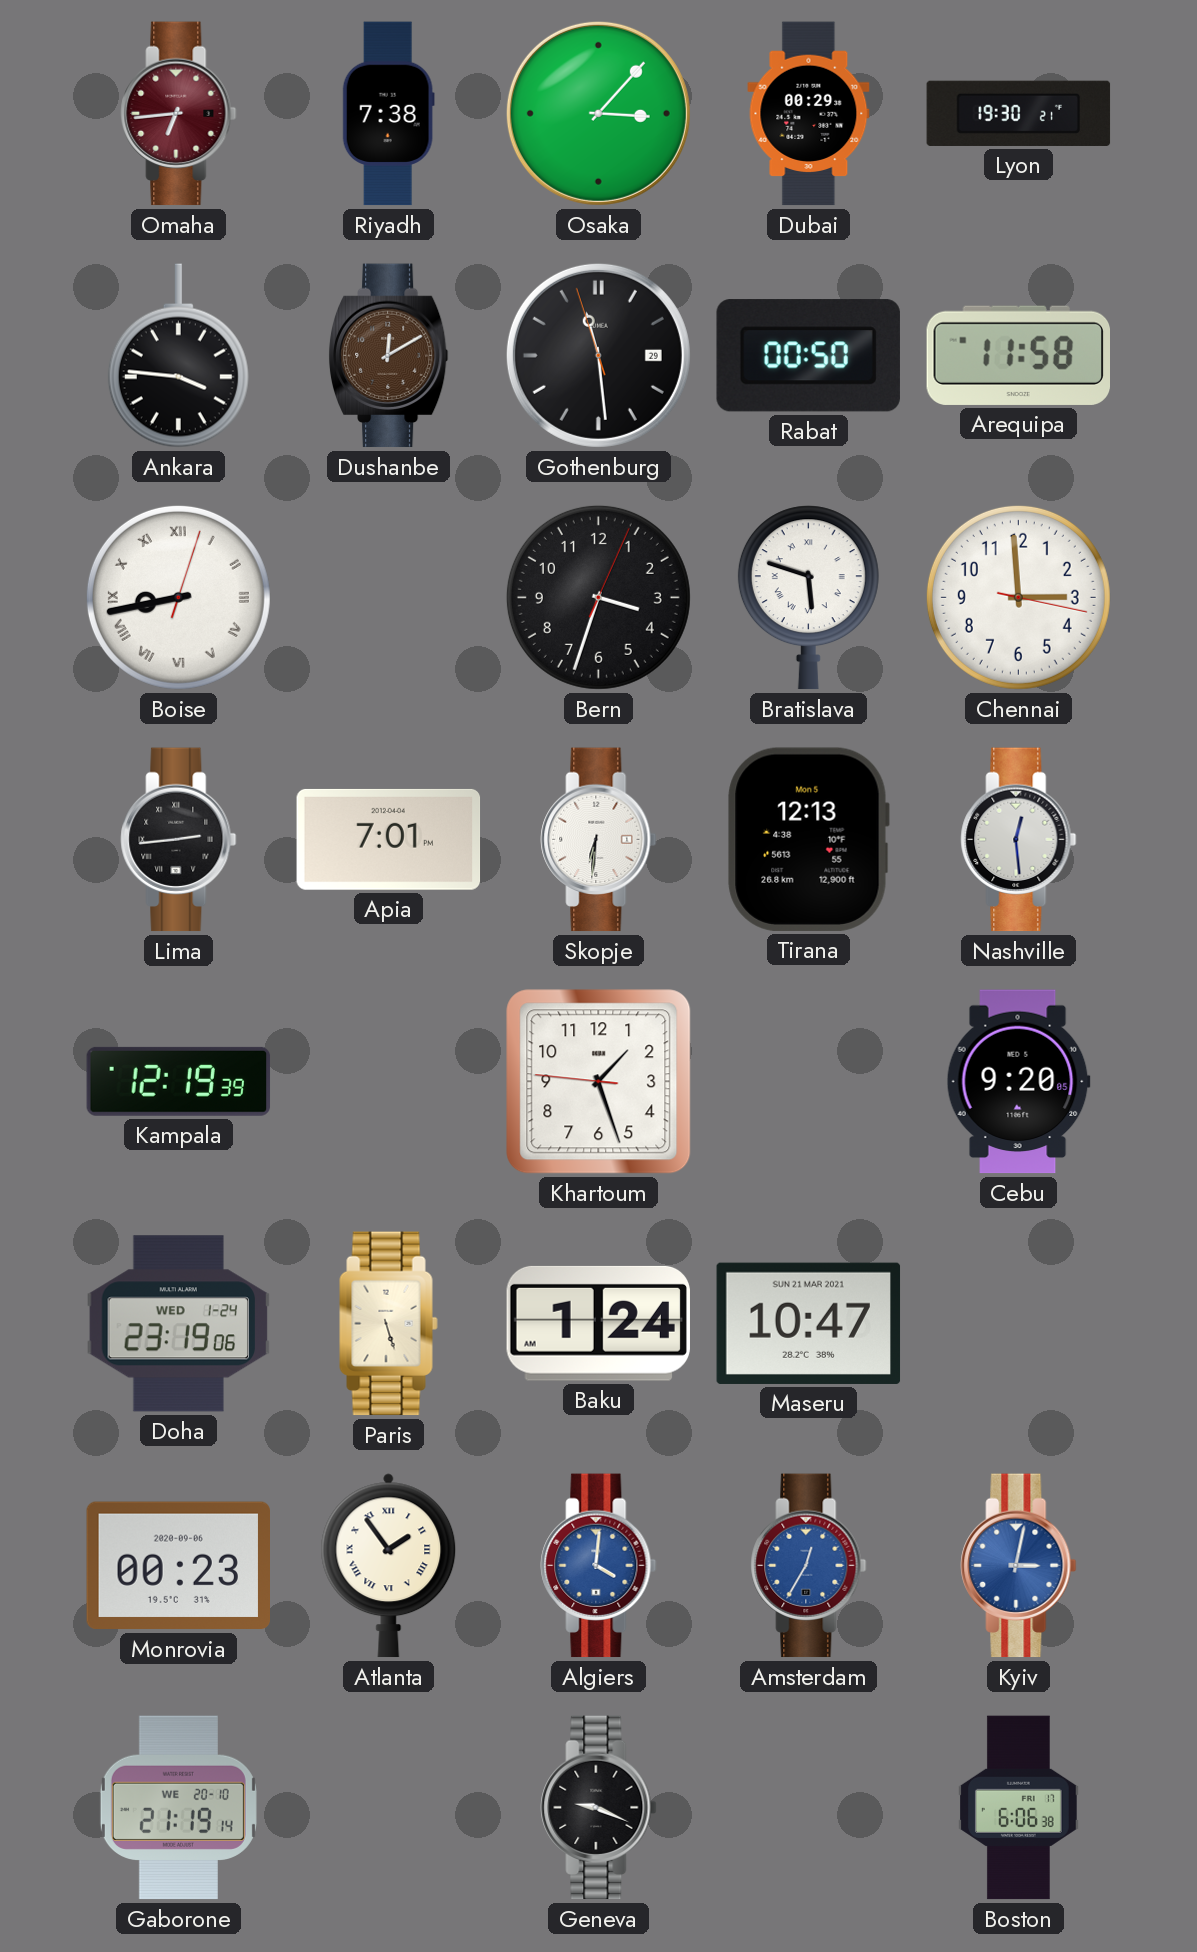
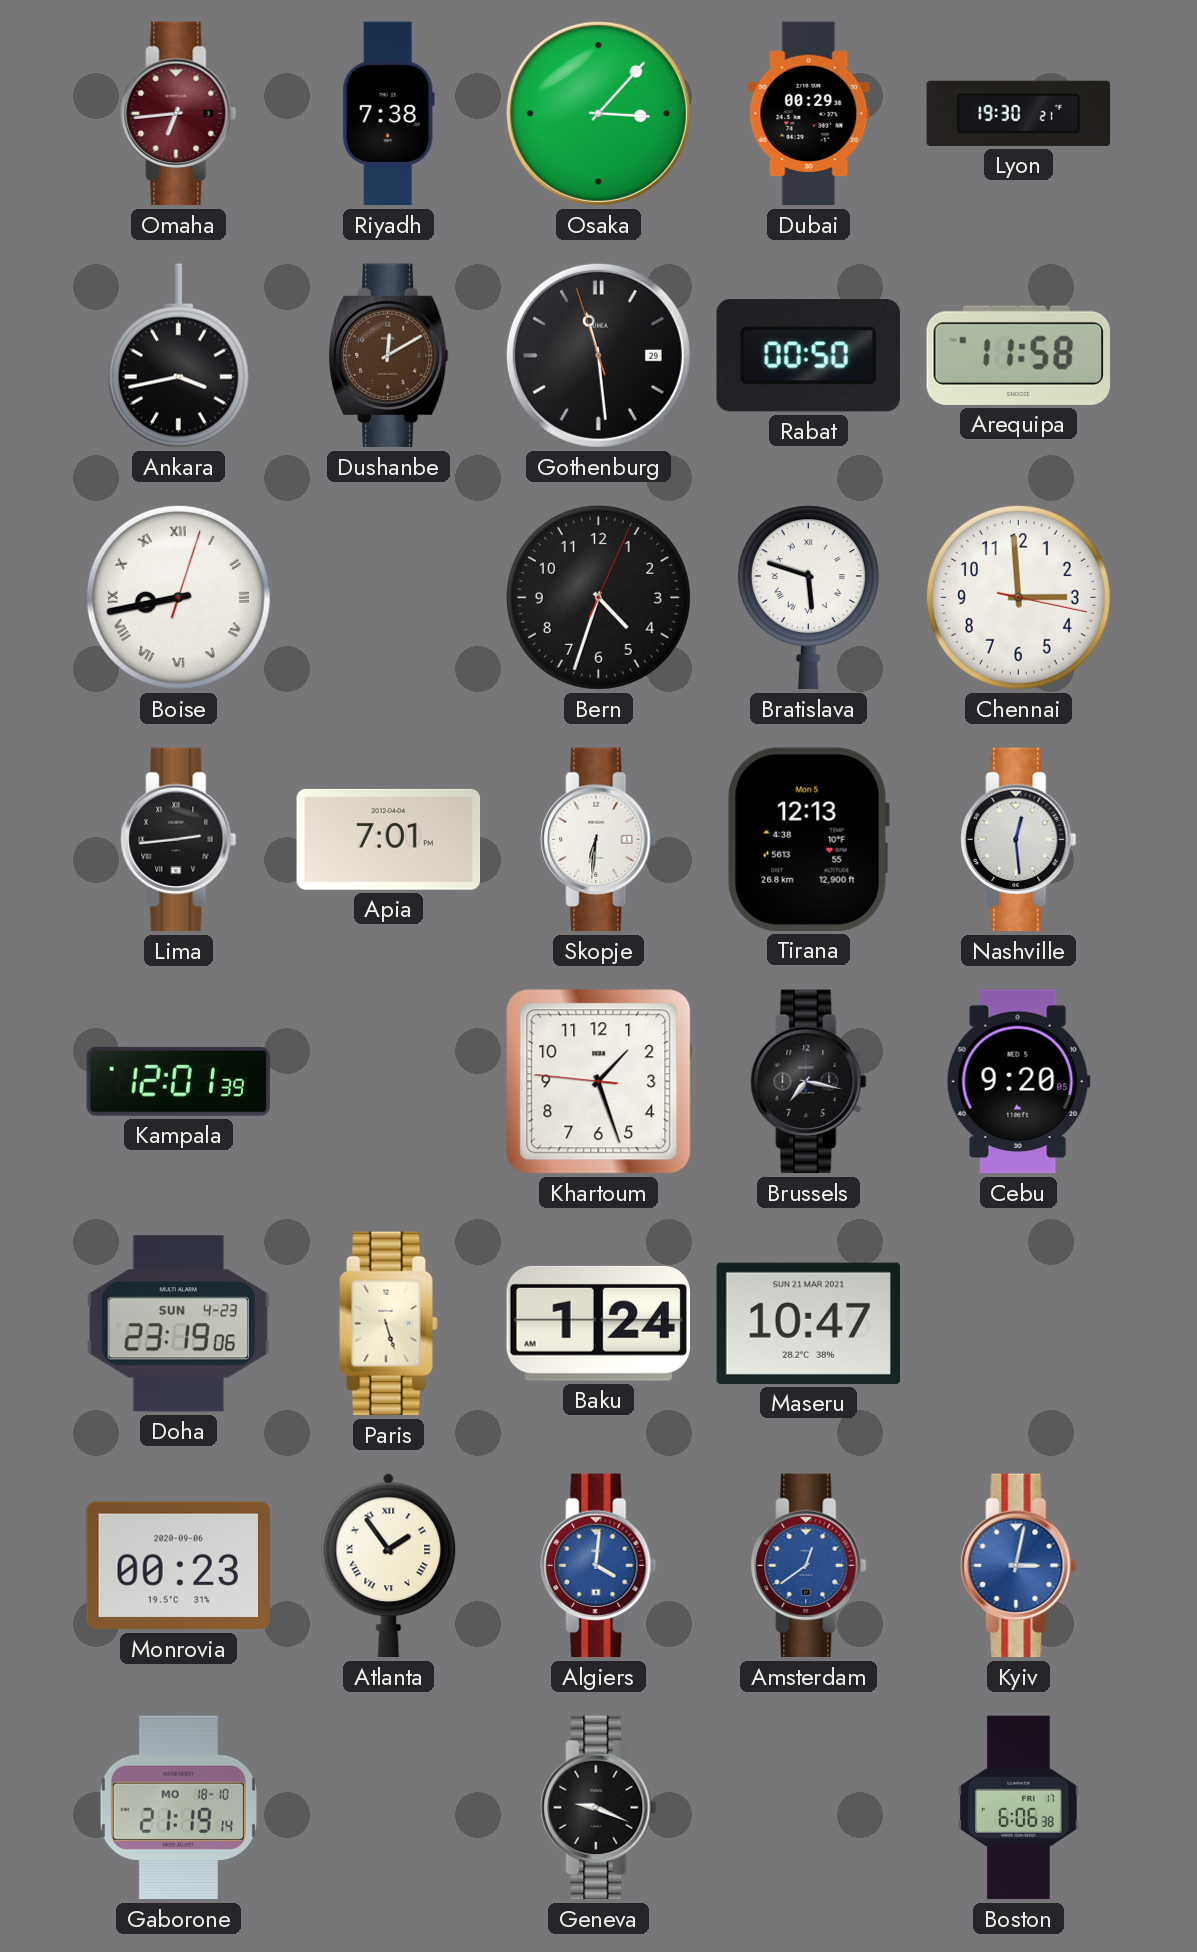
Ankara: 3:46 -> 3:43
Bern: 3:33 -> 4:33
Kampala: 12:19 -> 12:01
Brussels: none -> 7:17
Doha date: WED 1-24 -> SUN 4-23
Amsterdam: 12:35 -> 12:39
Gaborone date: WE 20-10 -> MO 18-10
